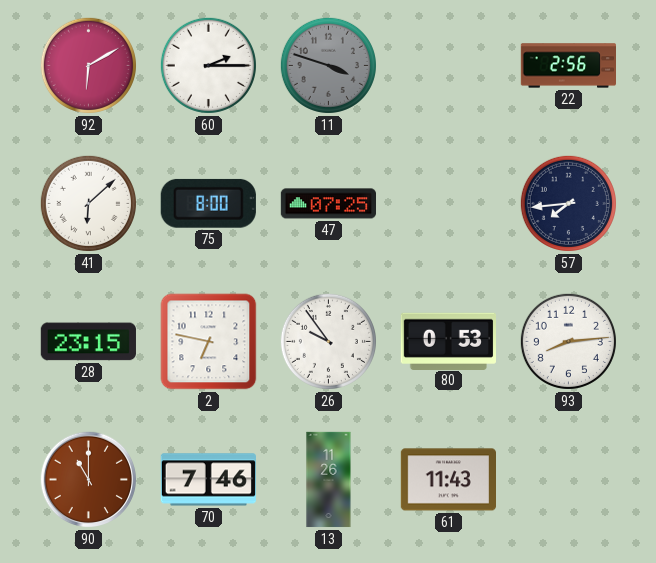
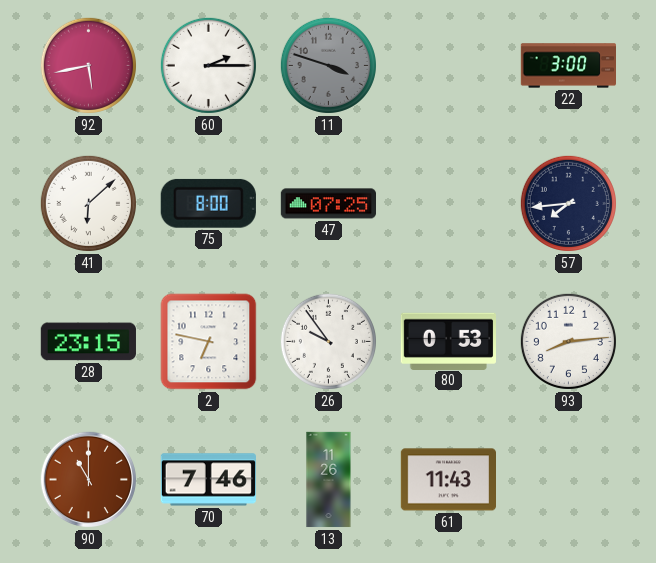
92: 6:10 -> 5:43
22: 2:56 -> 3:00
